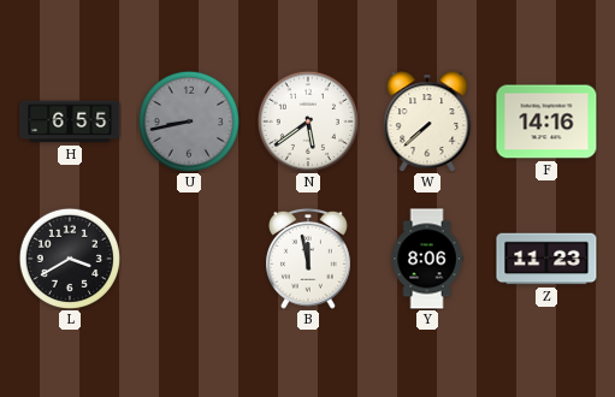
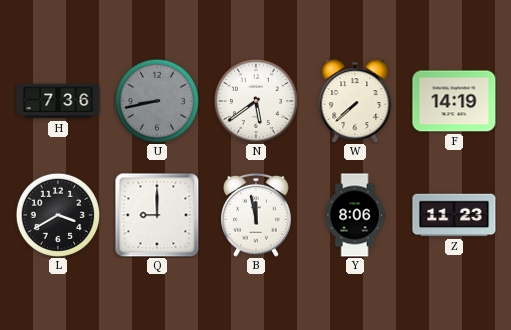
H: 6:55 -> 7:36
F: 14:16 -> 14:19
Q: none -> 9:00
